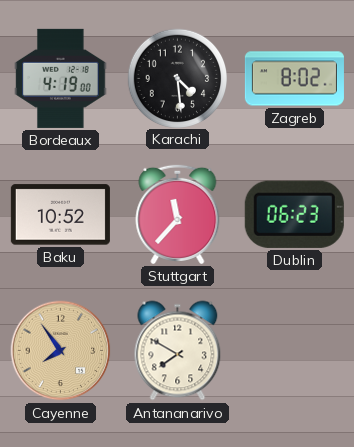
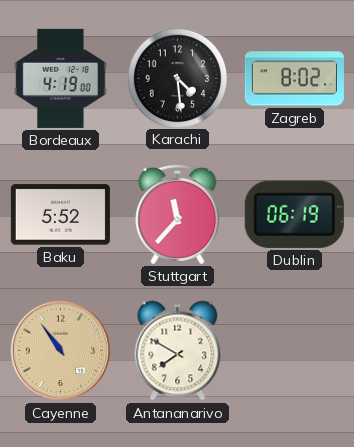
Baku: 10:52 -> 5:52
Dublin: 06:23 -> 06:19
Cayenne: 7:54 -> 10:54
